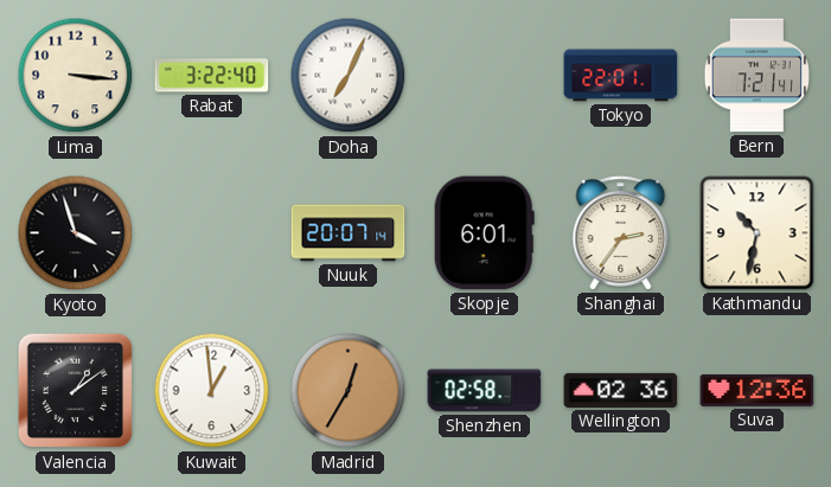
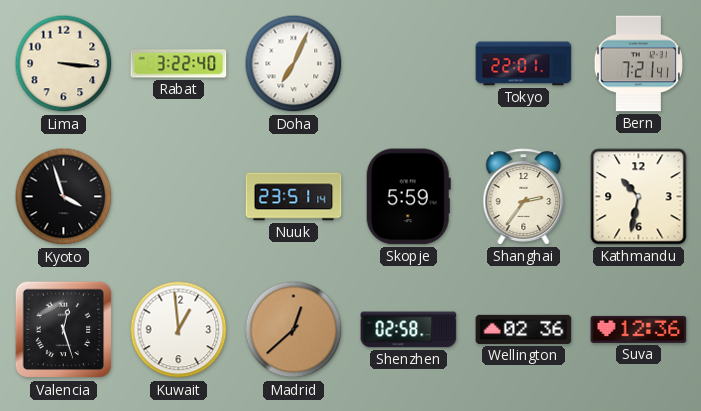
Nuuk: 20:07 -> 23:51
Skopje: 6:01 -> 5:59
Valencia: 1:09 -> 12:27
Madrid: 12:35 -> 12:38
